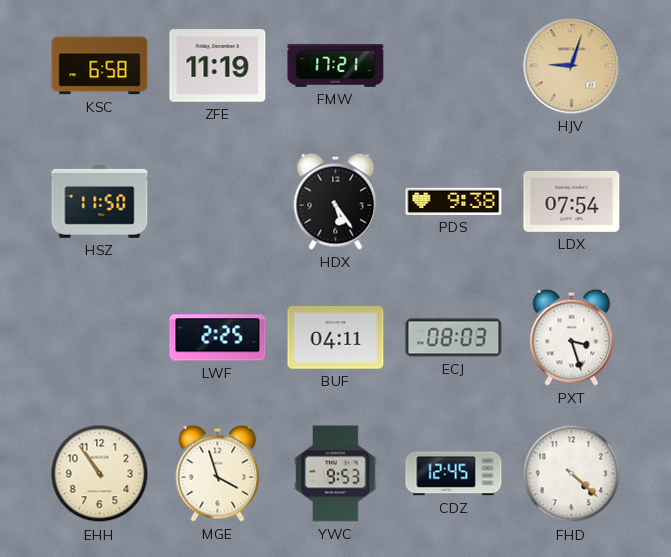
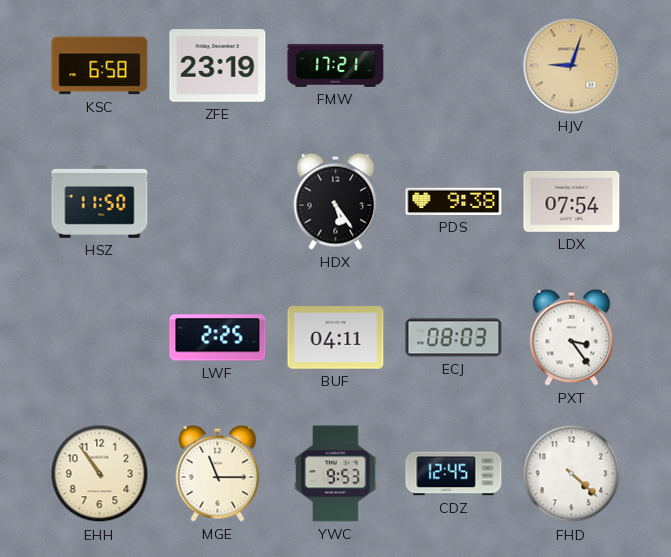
ZFE: 11:19 -> 23:19
PXT: 3:27 -> 3:24
MGE: 3:57 -> 11:15
